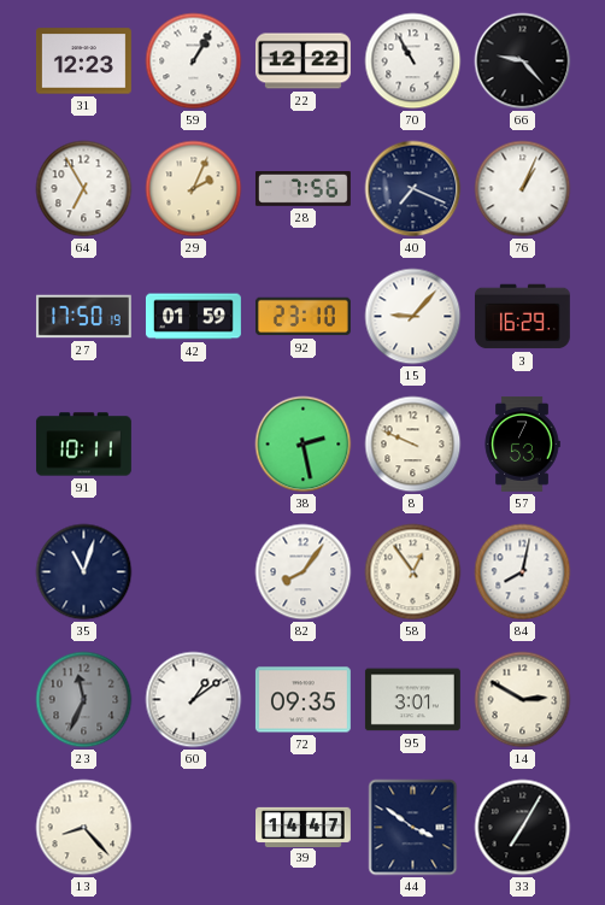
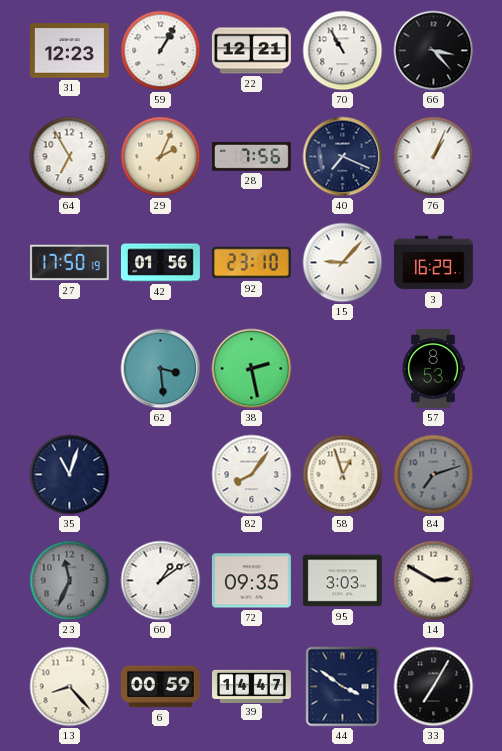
22: 12:22 -> 12:21
66: 9:23 -> 3:23
42: 01:59 -> 01:56
91: 10:11 -> none
62: none -> 3:29
8: 9:49 -> none
57: 7:53 -> 8:53
58: 12:54 -> 12:57
84: 8:02 -> 7:12
84 dial: white -> grey
95: 3:01 -> 3:03
6: none -> 00:59
